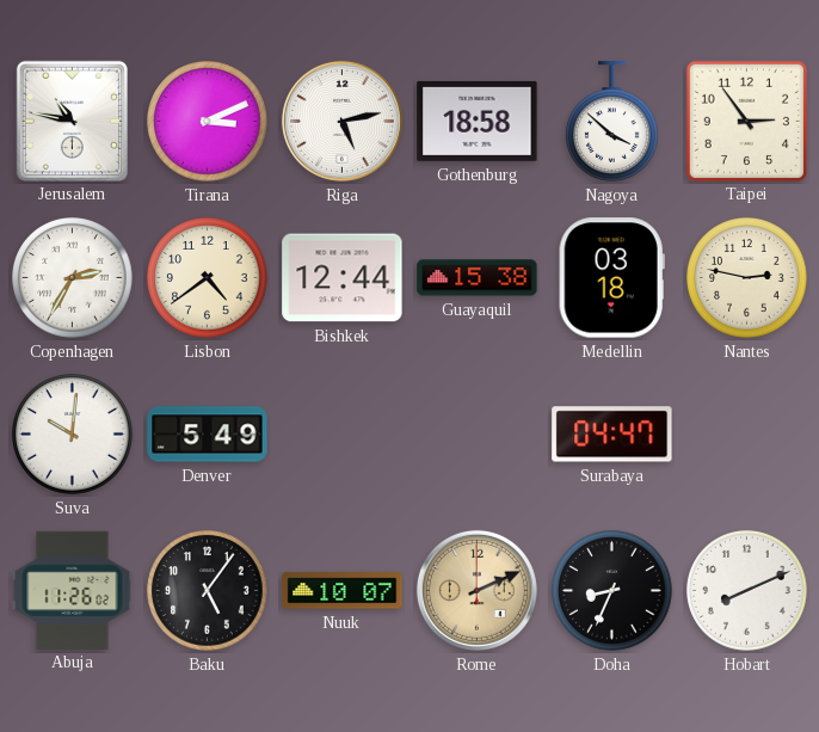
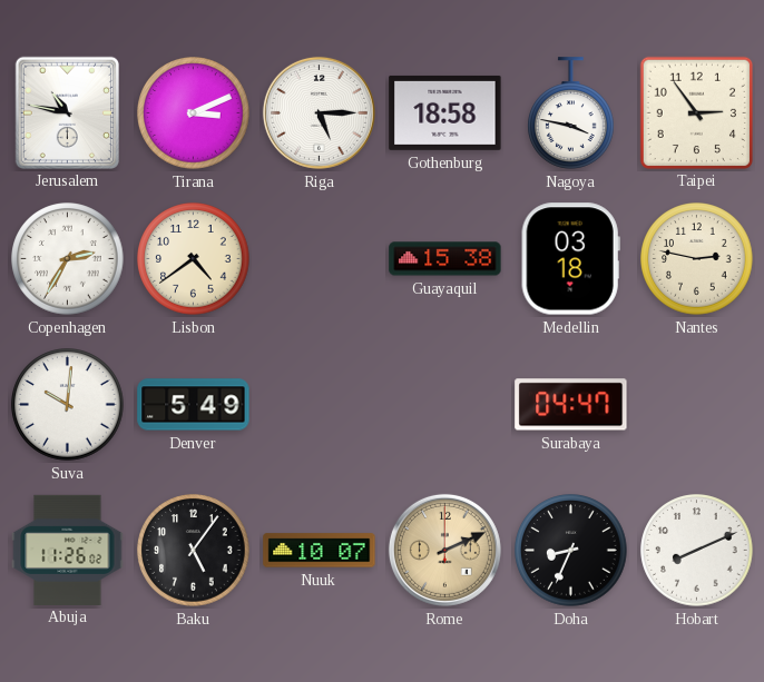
Riga: 5:13 -> 5:15
Nagoya: 3:52 -> 3:47
Bishkek: 12:44 -> none
